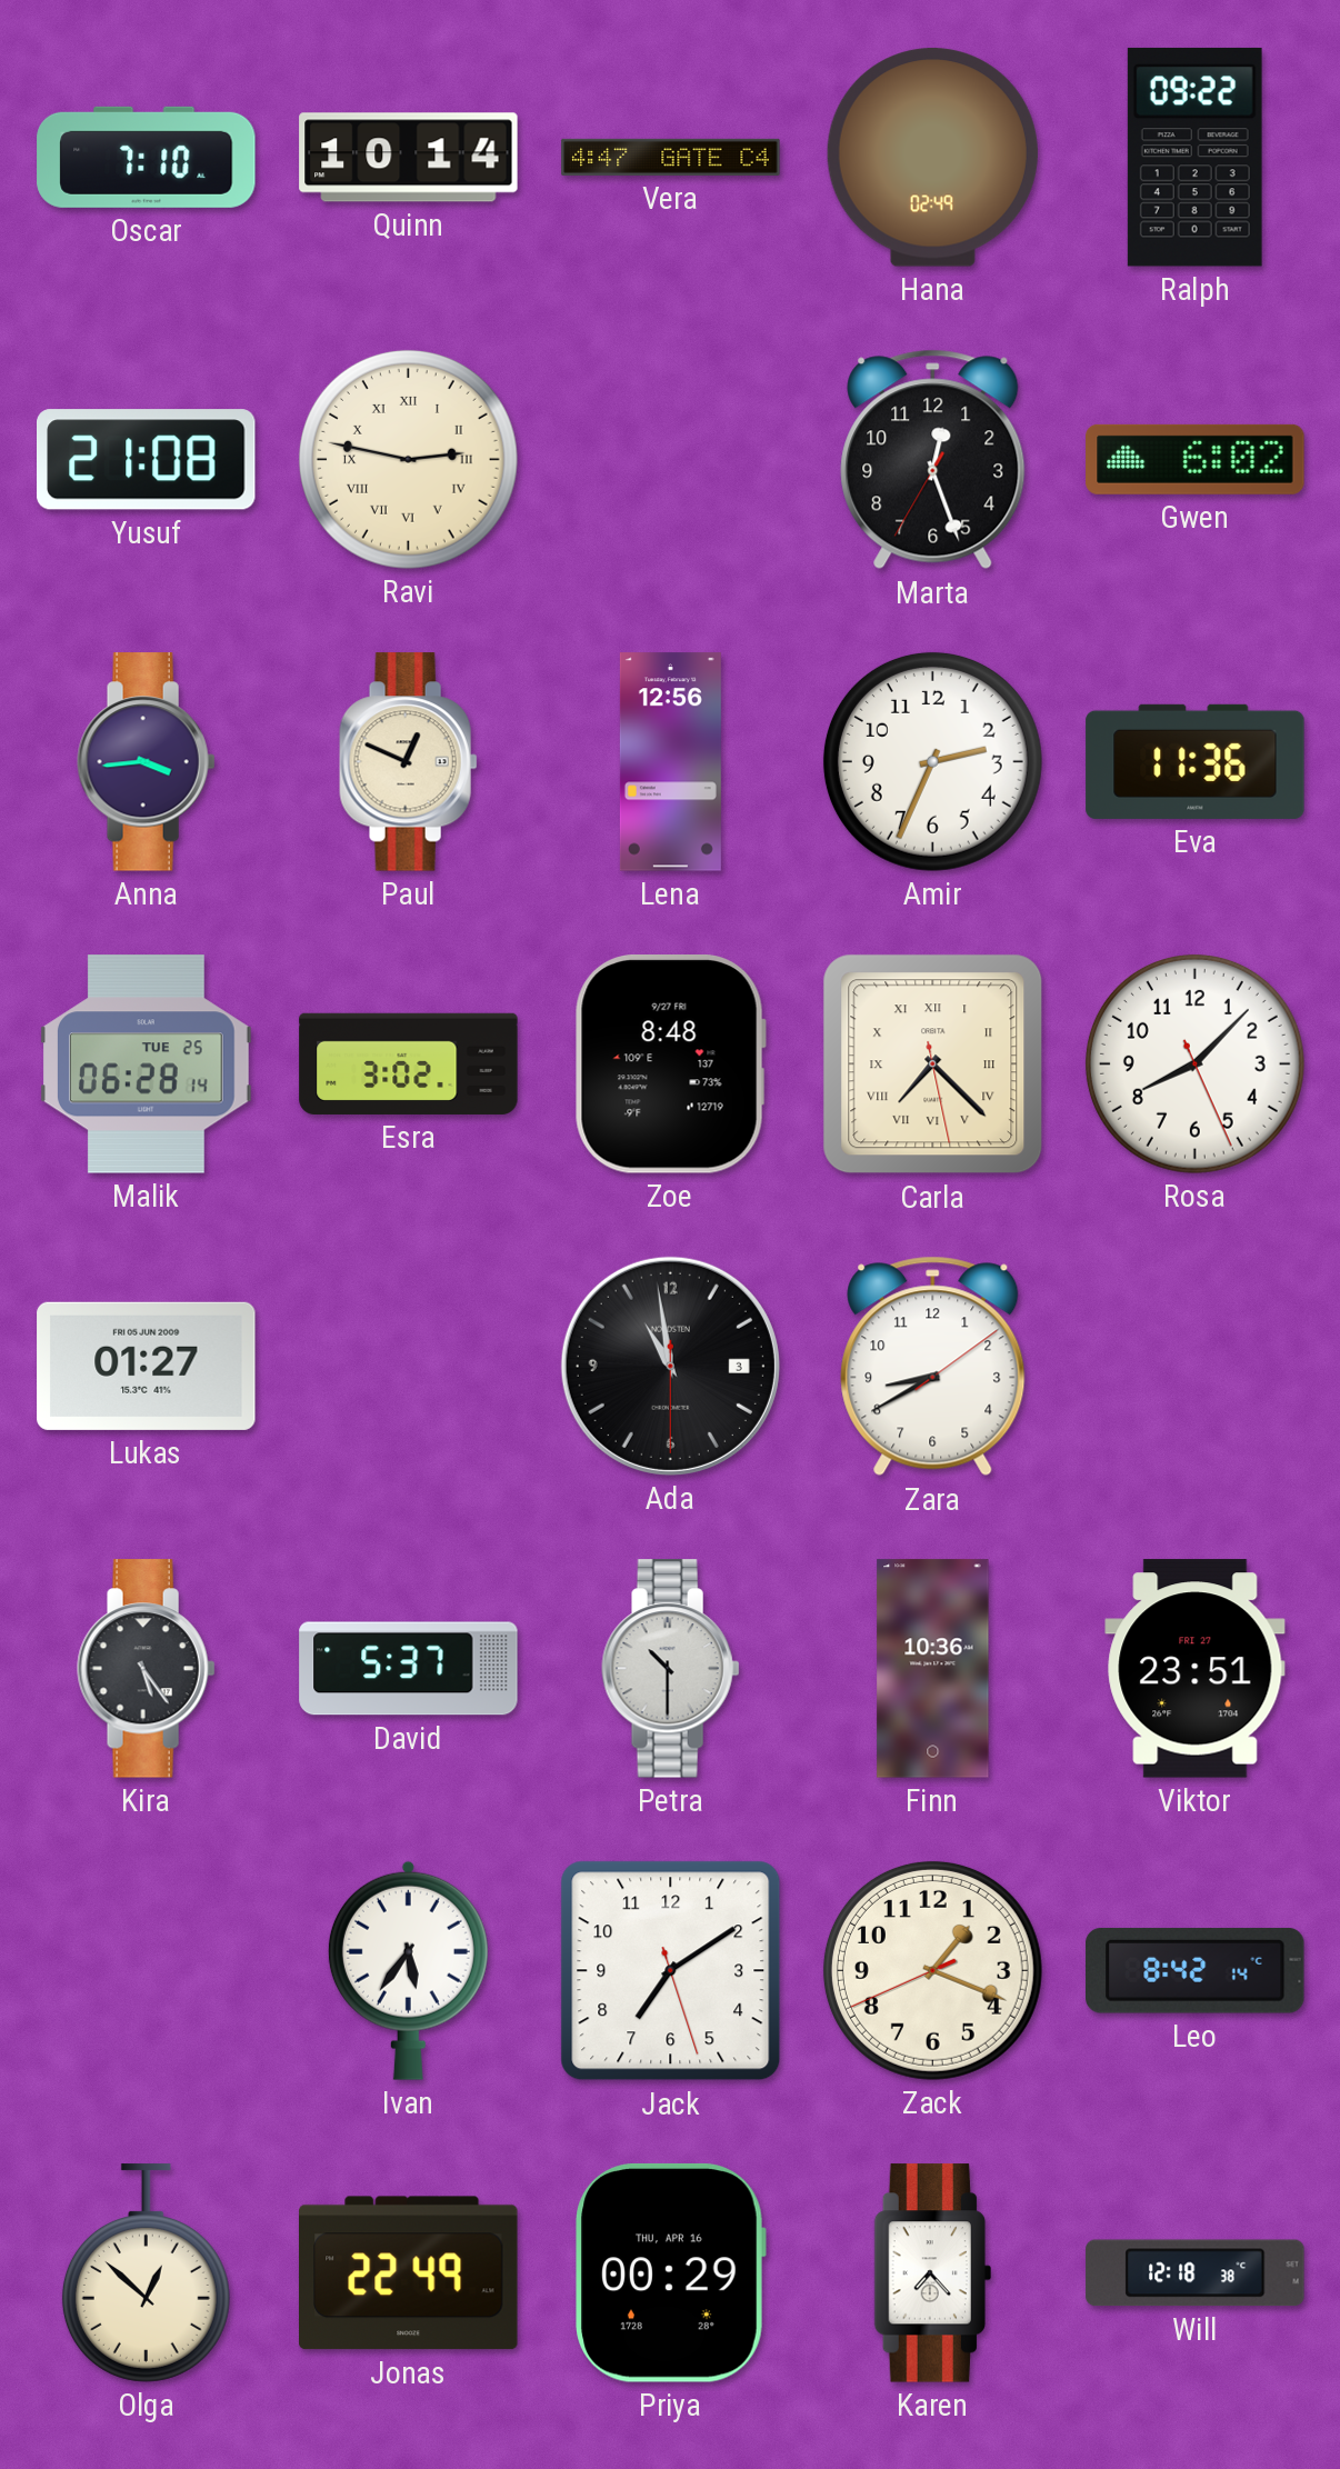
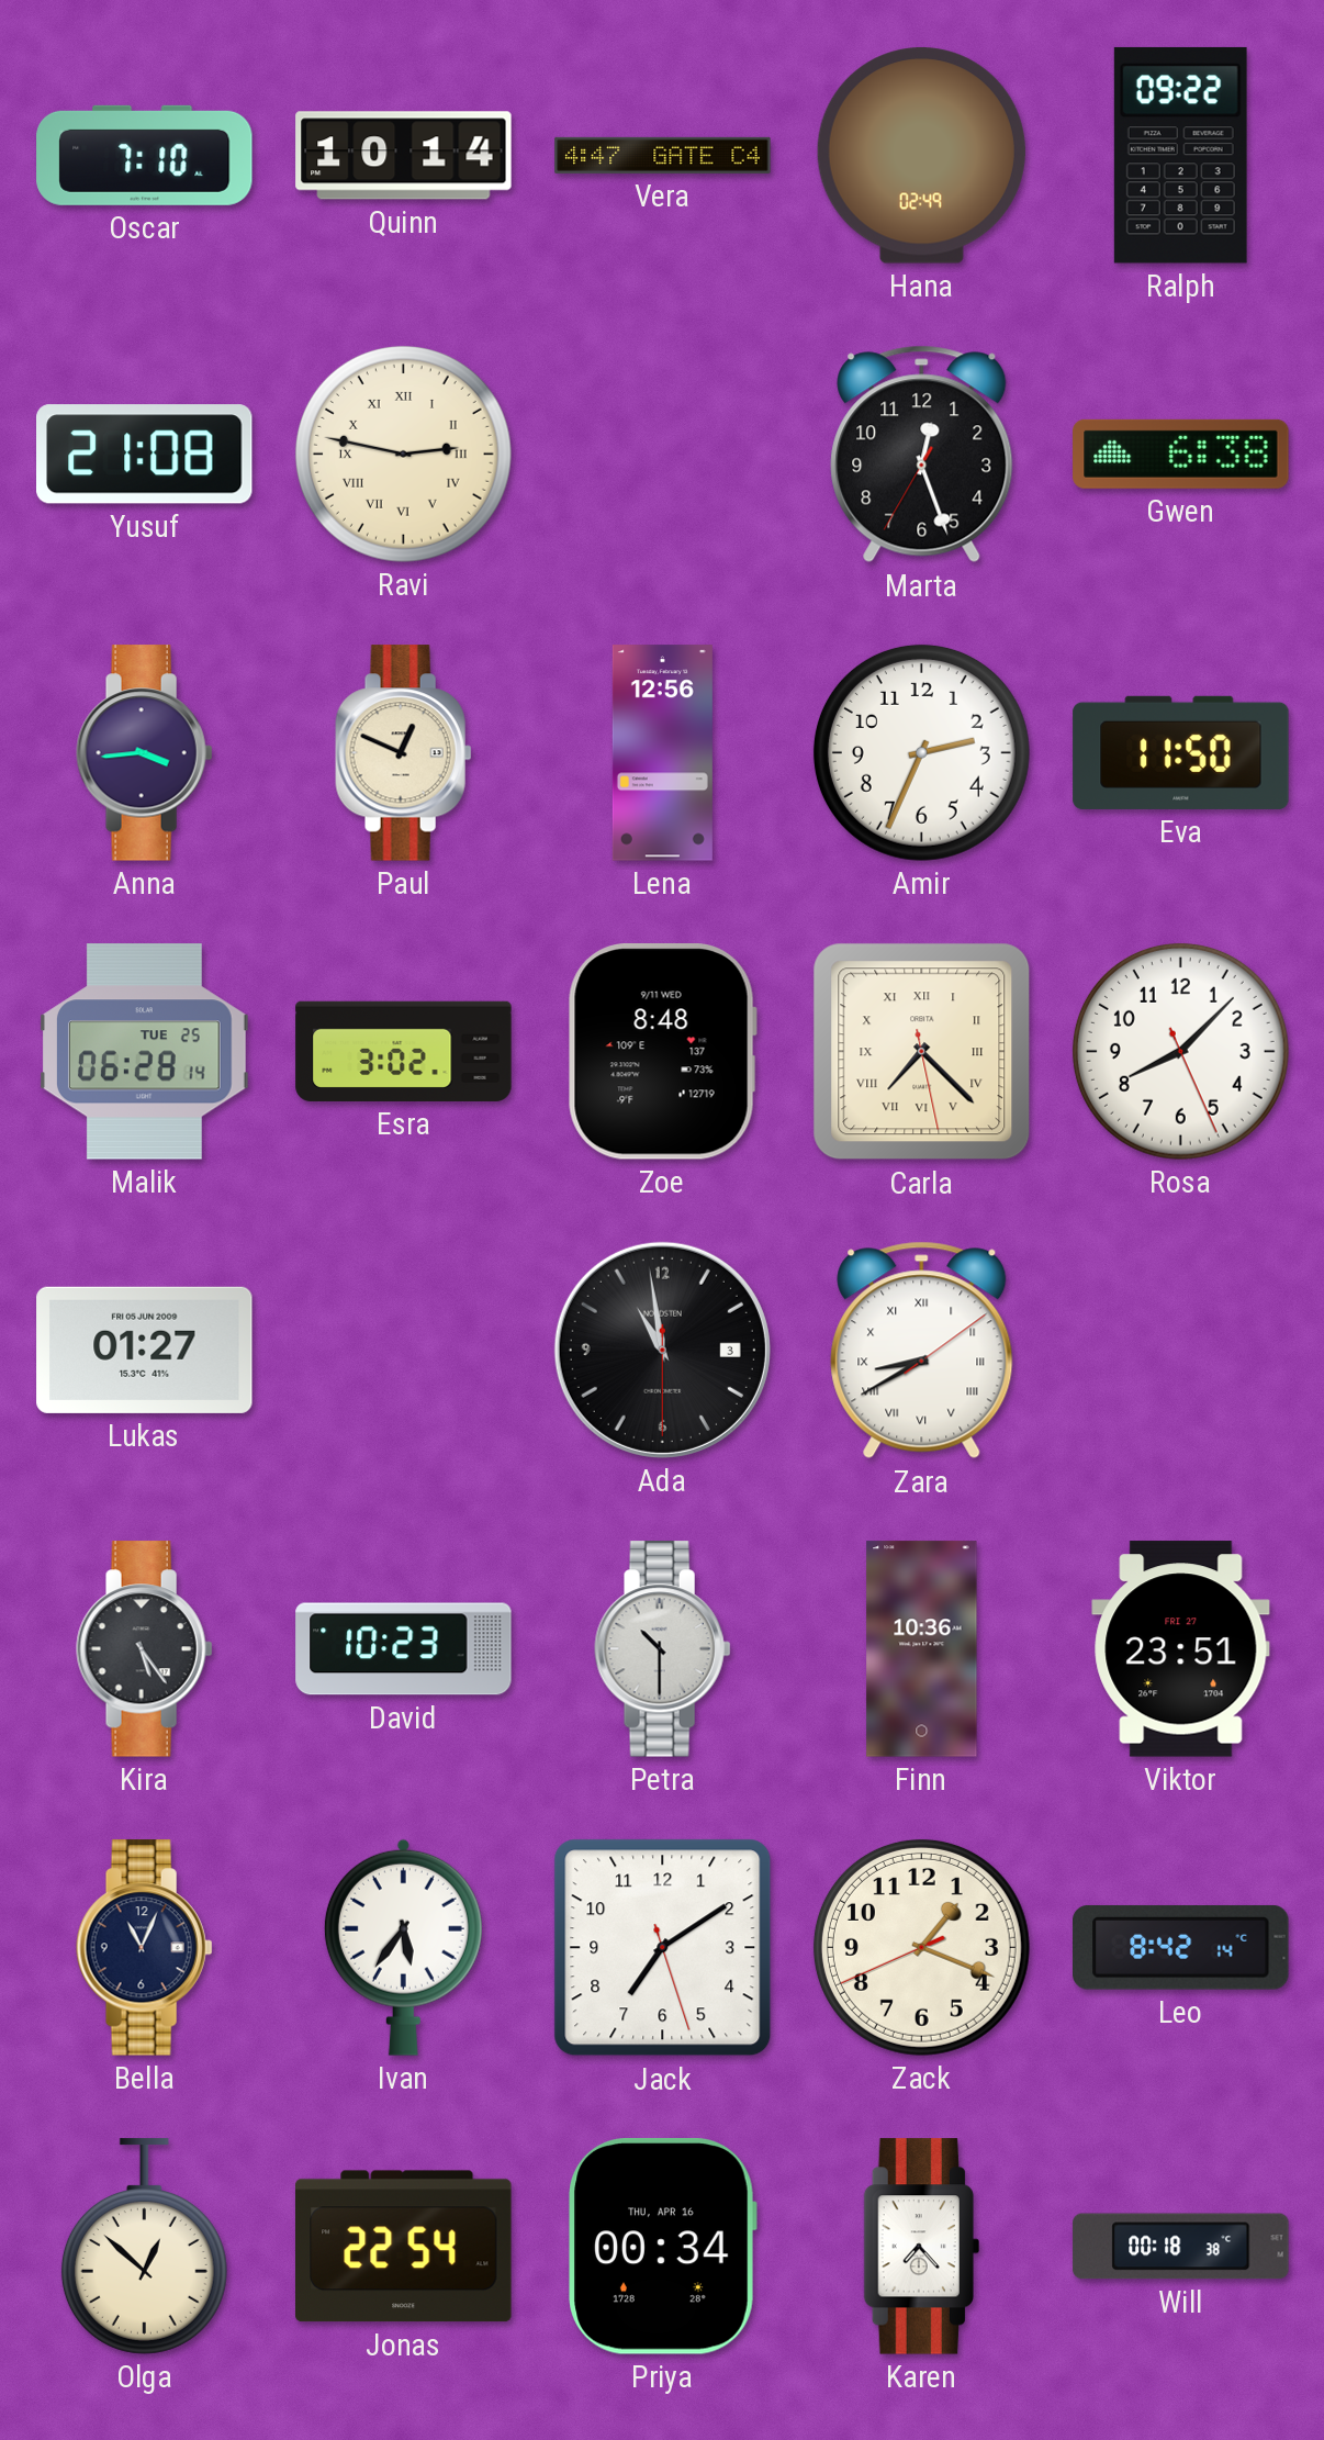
Gwen: 6:02 -> 6:38
Eva: 11:36 -> 11:50
Zoe date: 9/27 FRI -> 9/11 WED
Zara numerals: Arabic -> Roman
David: 5:37 -> 10:23
Bella: none -> 11:04
Jonas: 22:49 -> 22:54
Priya: 00:29 -> 00:34
Will: 12:18 -> 00:18
